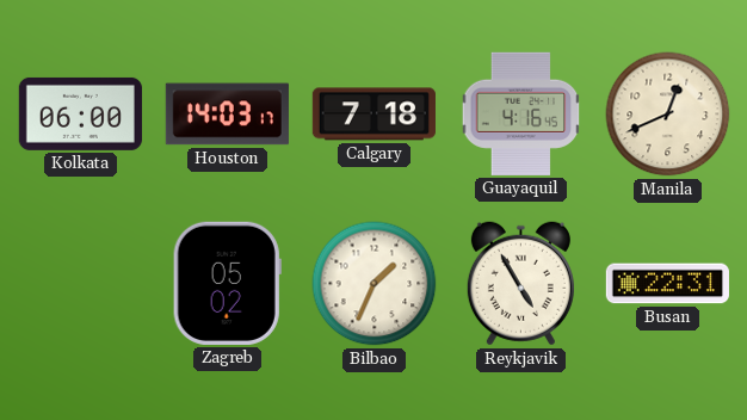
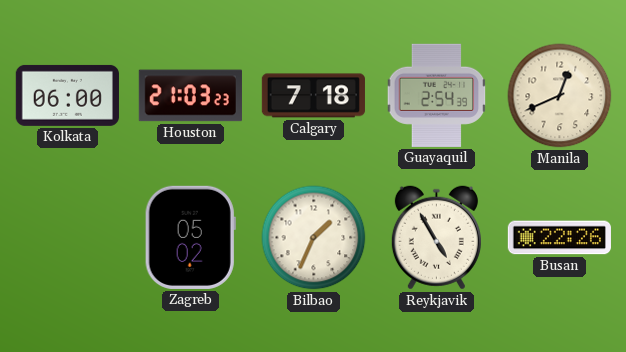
Houston: 14:03 -> 21:03
Guayaquil: 4:16 -> 2:54
Busan: 22:31 -> 22:26
